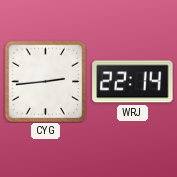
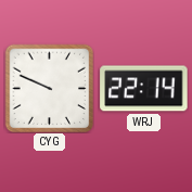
CYG: 2:44 -> 9:49
